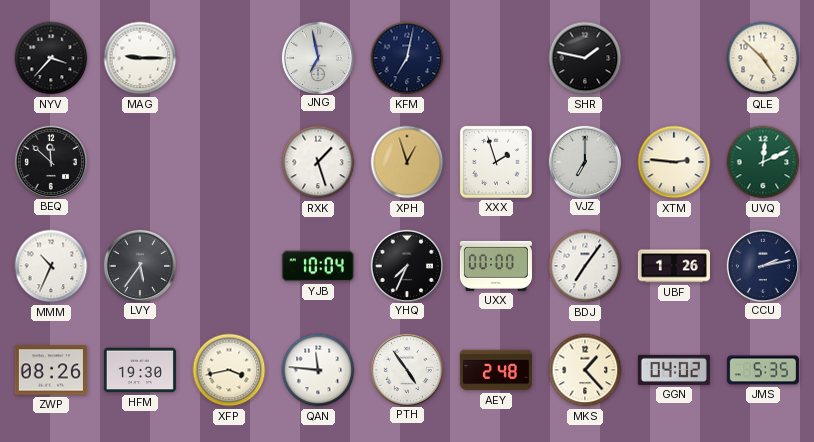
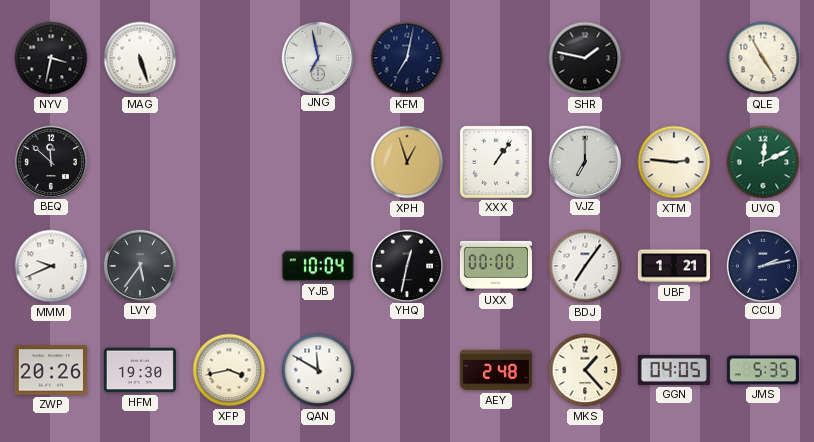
NYV: 3:37 -> 3:32
MAG: 9:15 -> 5:27
QLE: 4:52 -> 4:55
RXK: 1:27 -> none
XXX: 1:57 -> 1:06
MMM: 10:34 -> 9:41
YHQ: 7:34 -> 12:32
UBF: 1:26 -> 1:21
ZWP: 08:26 -> 20:26
QAN: 11:46 -> 11:50
PTH: 4:54 -> none
GGN: 04:02 -> 04:05
